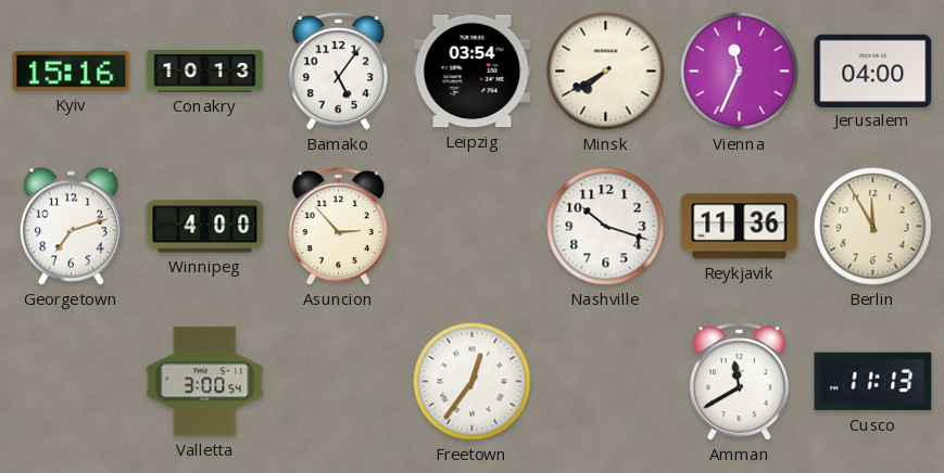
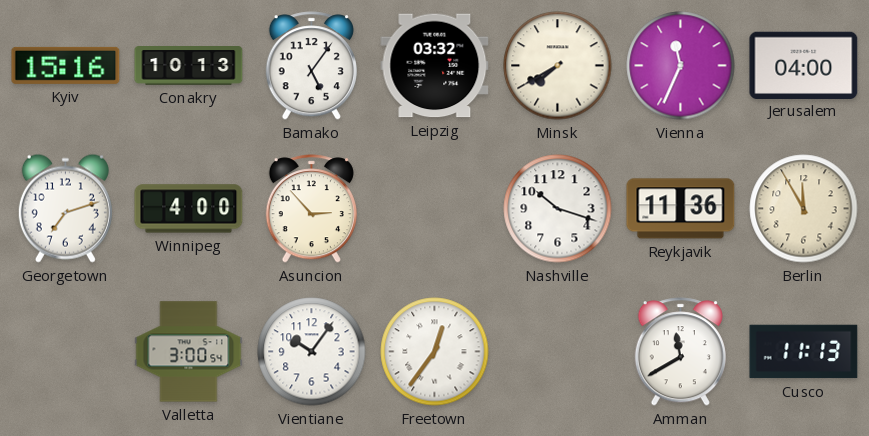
Leipzig: 03:54 -> 03:32
Vientiane: none -> 10:06
